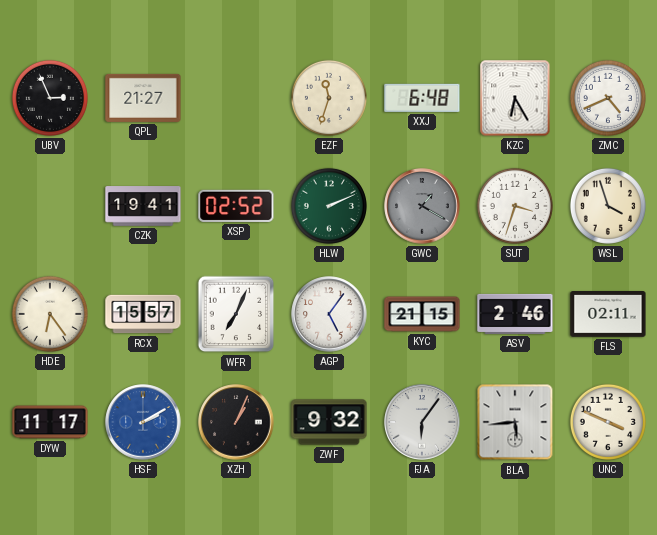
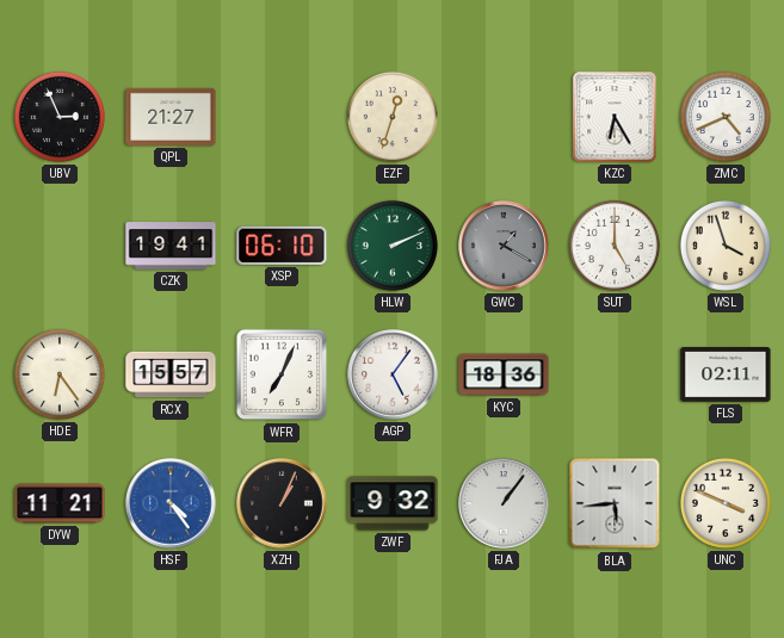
EZF: 11:33 -> 12:33
XXJ: 6:48 -> none
XSP: 02:52 -> 06:10
SUT: 3:33 -> 5:00
KYC: 21:15 -> 18:36
ASV: 2:46 -> none
DYW: 11:17 -> 11:21
HSF: 2:10 -> 4:24
FJA: 6:06 -> 1:06
